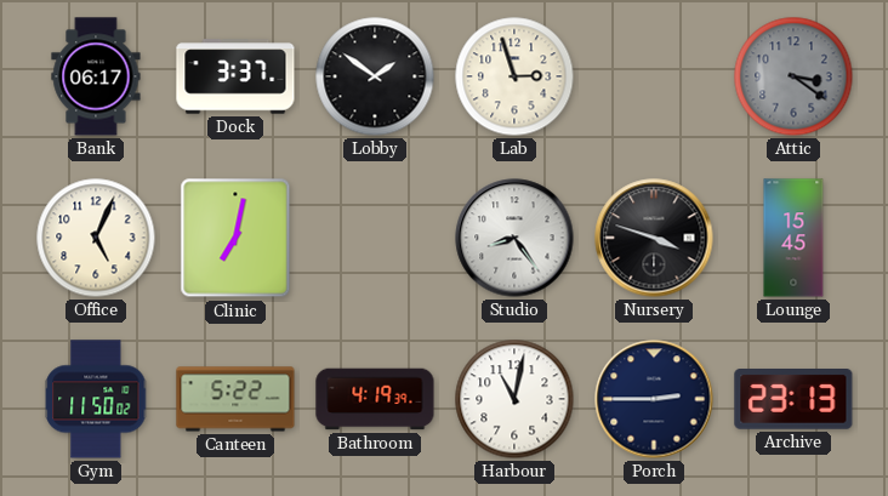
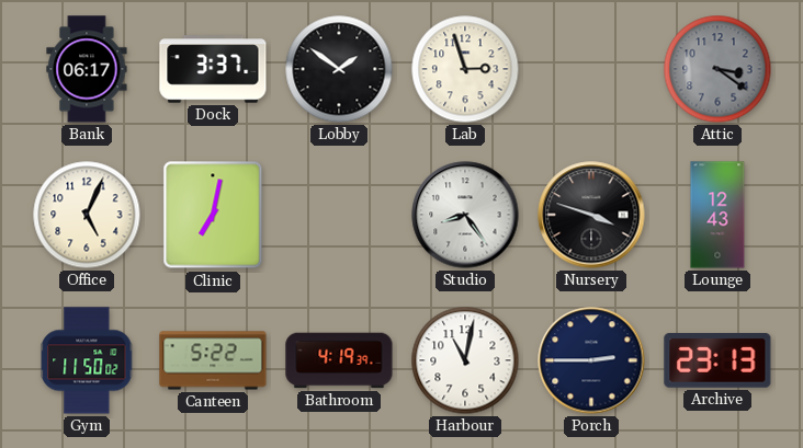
Lounge: 15:45 -> 12:43
